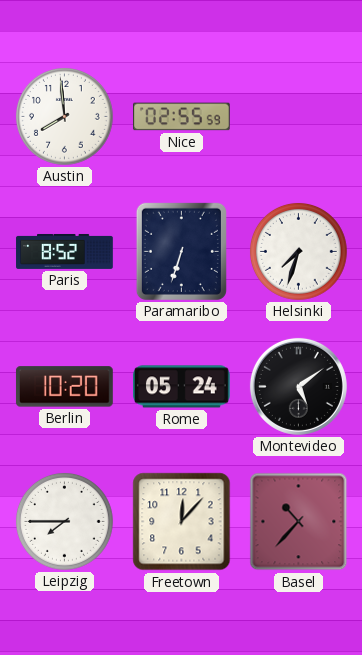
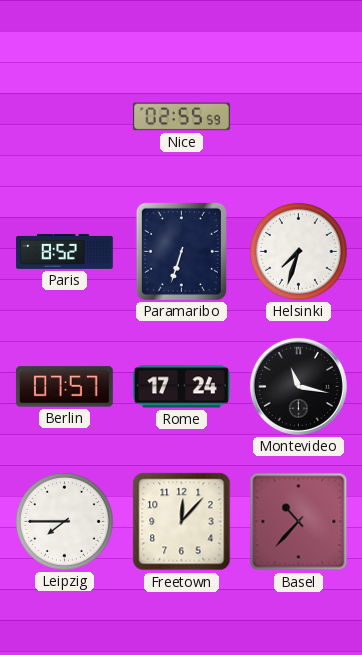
Austin: 7:59 -> none
Berlin: 10:20 -> 07:57
Rome: 05:24 -> 17:24
Montevideo: 5:09 -> 11:17
